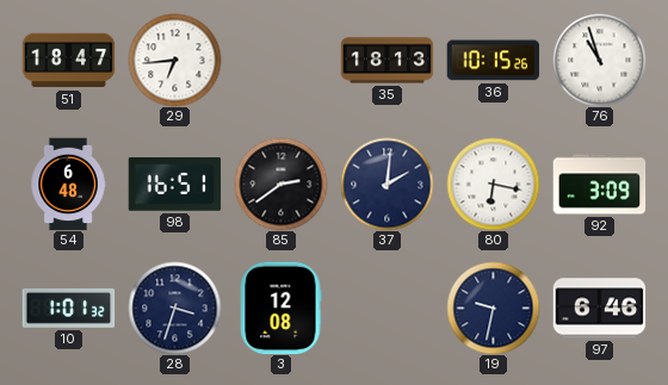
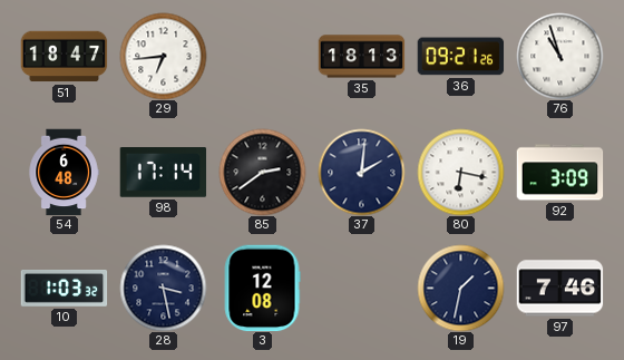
36: 10:15 -> 09:21
98: 16:51 -> 17:14
10: 1:01 -> 1:03
28: 3:33 -> 3:28
19: 9:32 -> 1:32
97: 6:46 -> 7:46
